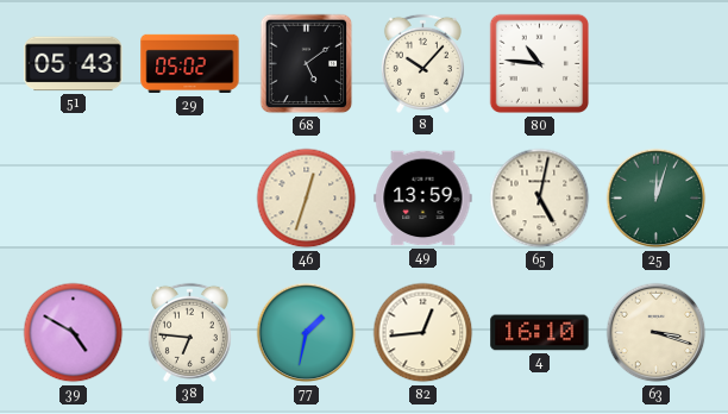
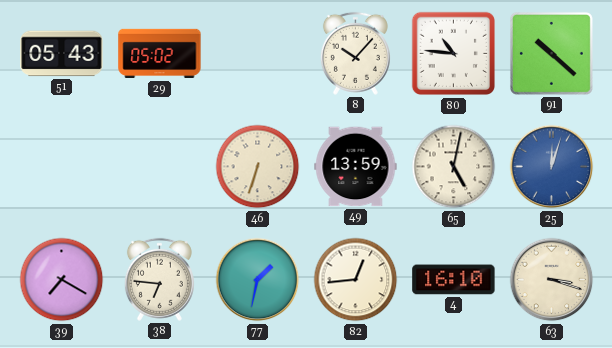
68: 5:09 -> none
91: none -> 10:22
46: 12:33 -> 6:33
25 dial: green -> blue
39: 4:50 -> 7:20
